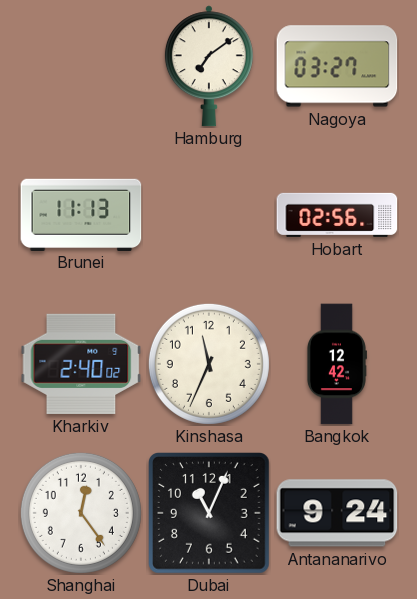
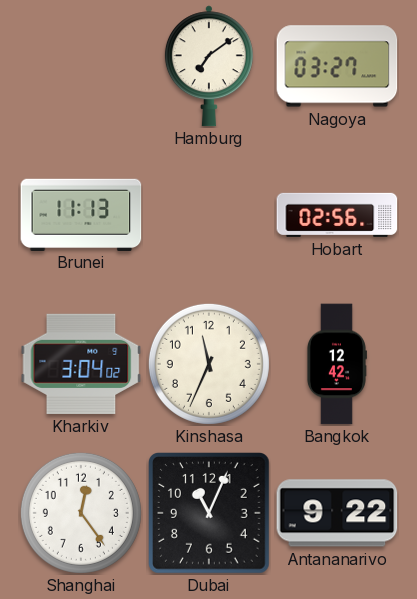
Kharkiv: 2:40 -> 3:04
Antananarivo: 9:24 -> 9:22
